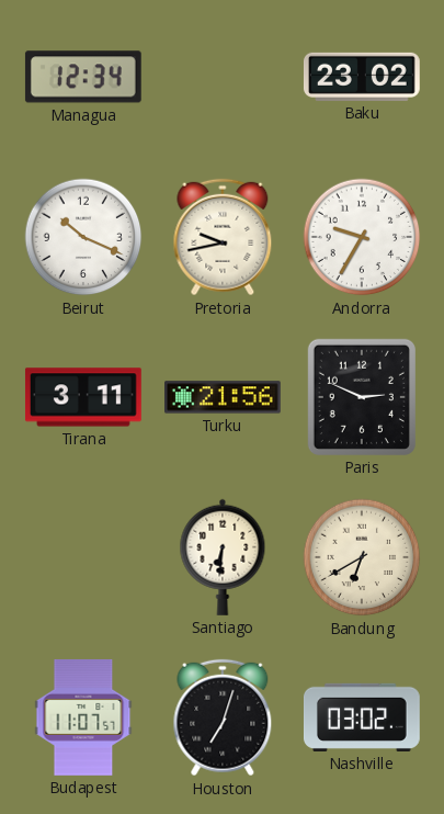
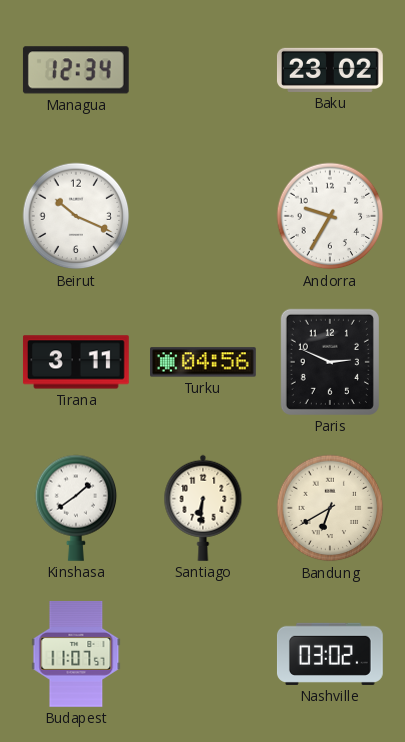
Pretoria: 9:43 -> none
Turku: 21:56 -> 04:56
Kinshasa: none -> 1:39
Houston: 7:03 -> none
